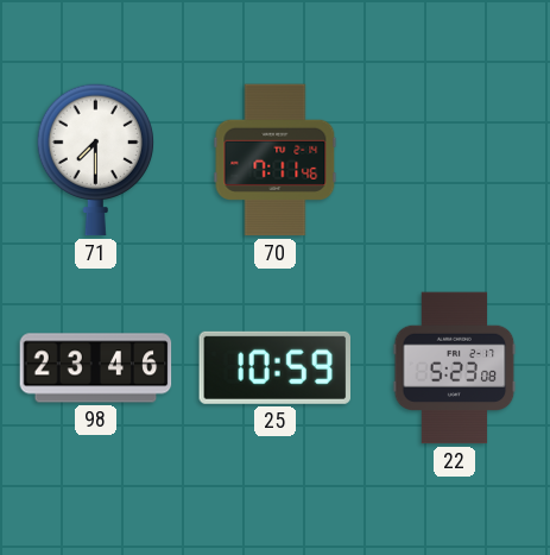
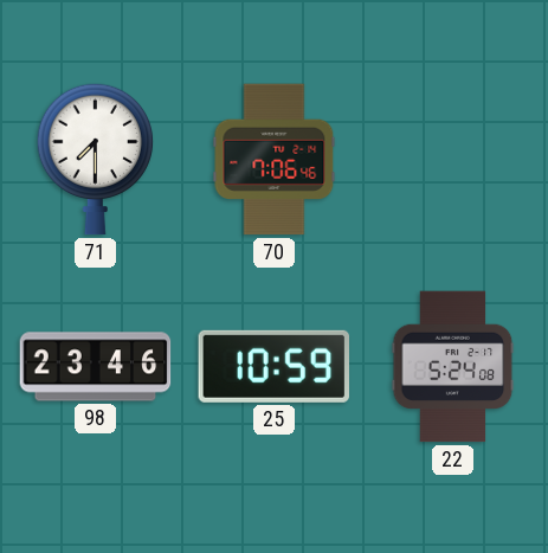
70: 7:11 -> 7:06
22: 5:23 -> 5:24
